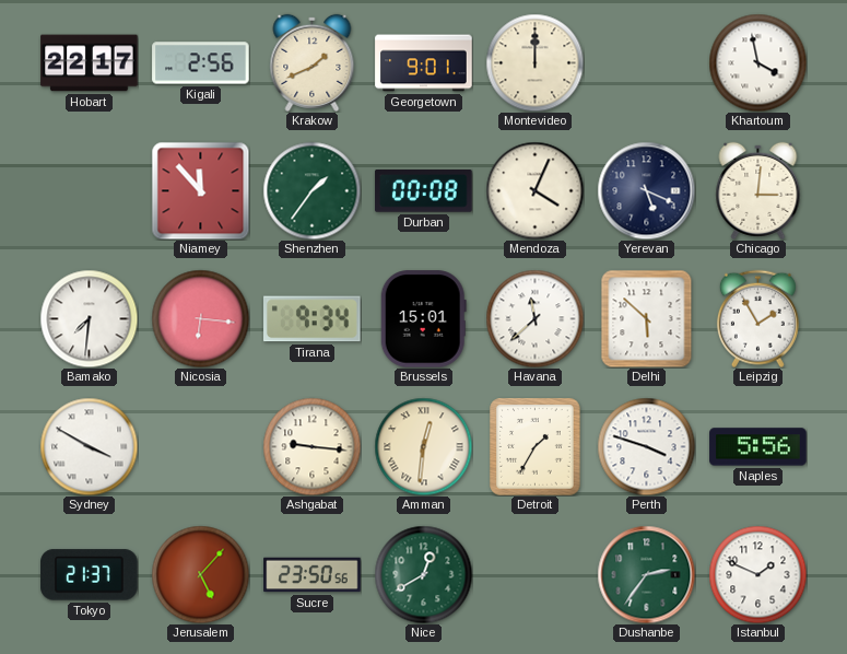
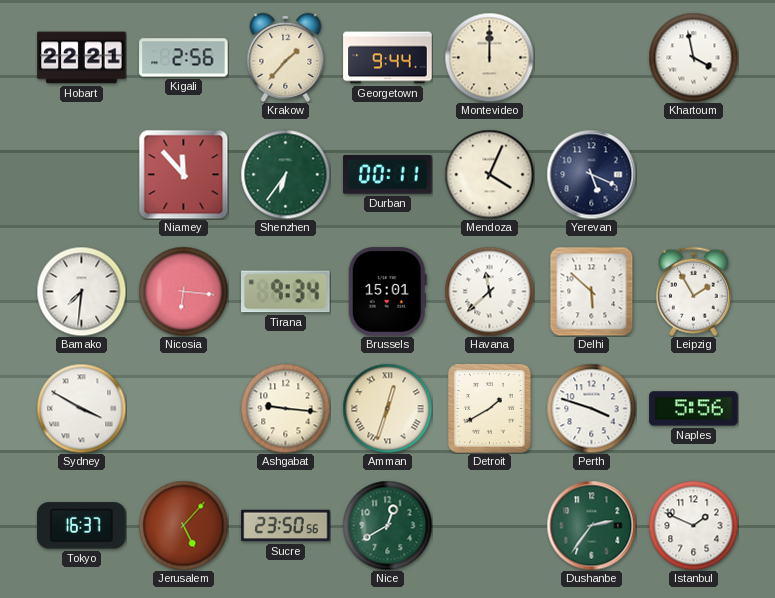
Hobart: 22:17 -> 22:21
Krakow: 1:41 -> 1:37
Georgetown: 9:01 -> 9:44
Shenzhen: 1:36 -> 6:36
Durban: 00:08 -> 00:11
Chicago: 3:01 -> none
Amman: 12:31 -> 12:33
Detroit: 1:35 -> 1:40
Tokyo: 21:37 -> 16:37
